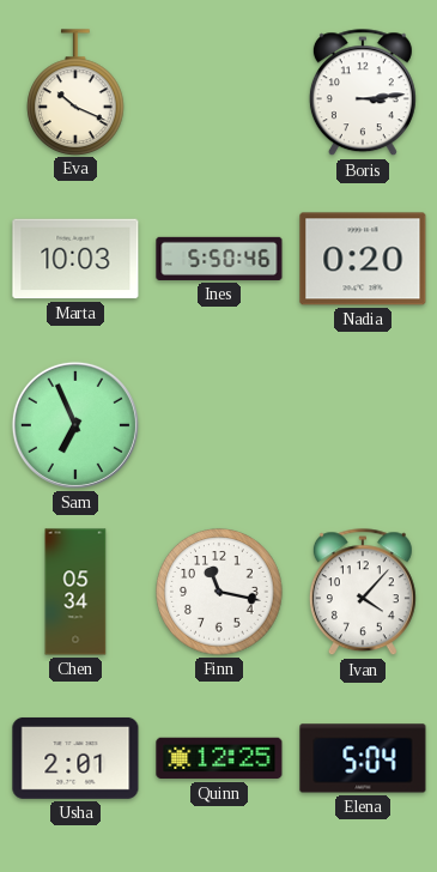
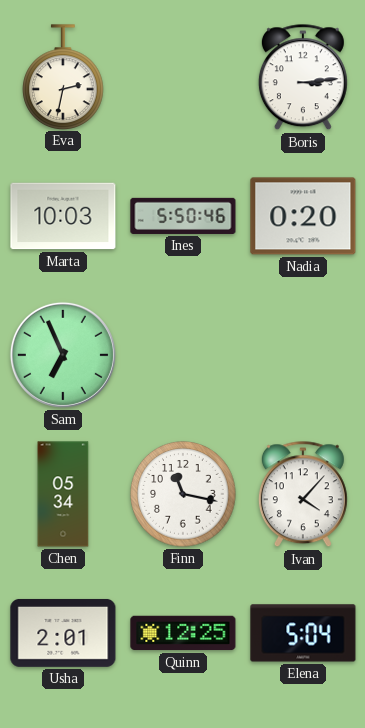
Eva: 10:19 -> 2:32
